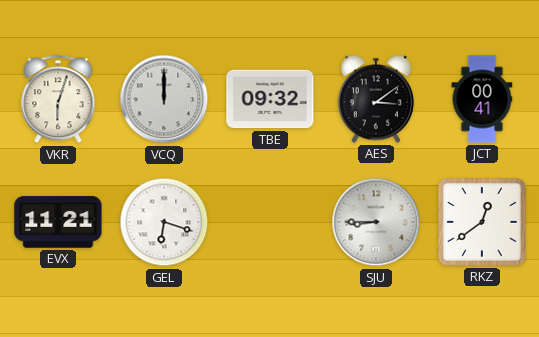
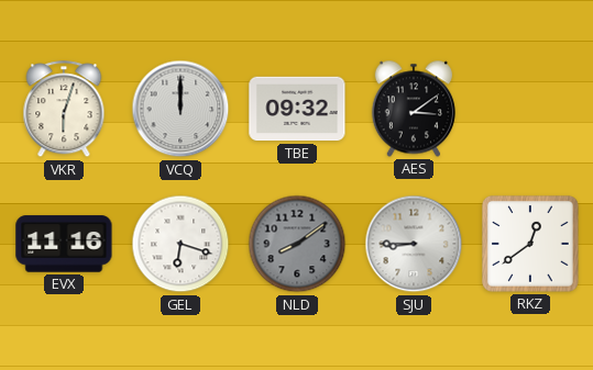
JCT: 00:41 -> none
EVX: 11:21 -> 11:16
NLD: none -> 8:09
